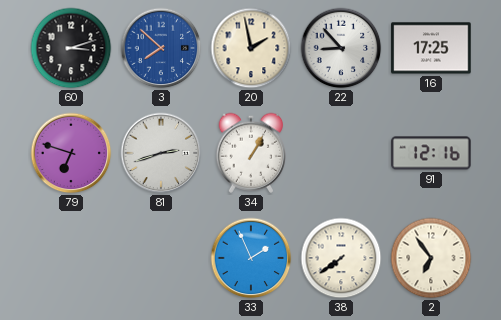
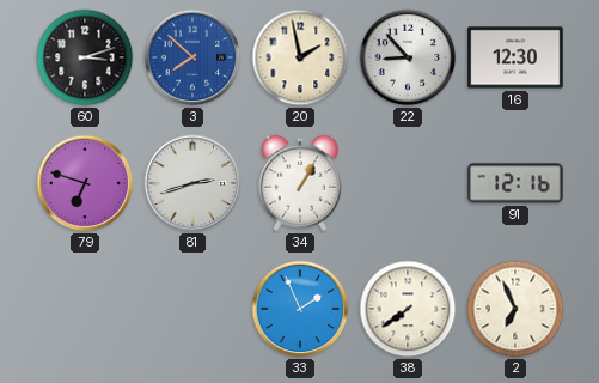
16: 17:25 -> 12:30
2: 6:54 -> 6:56
